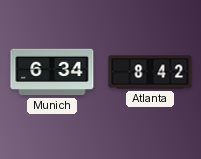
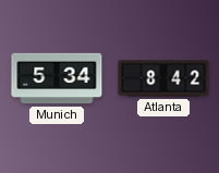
Munich: 6:34 -> 5:34
